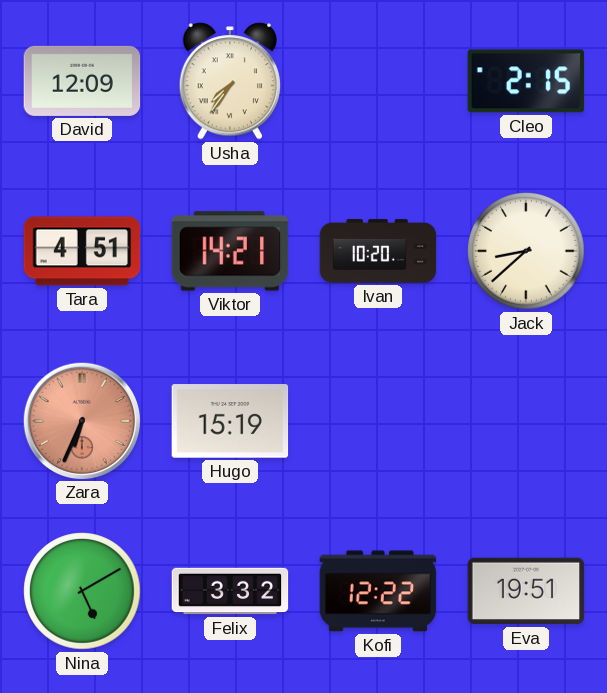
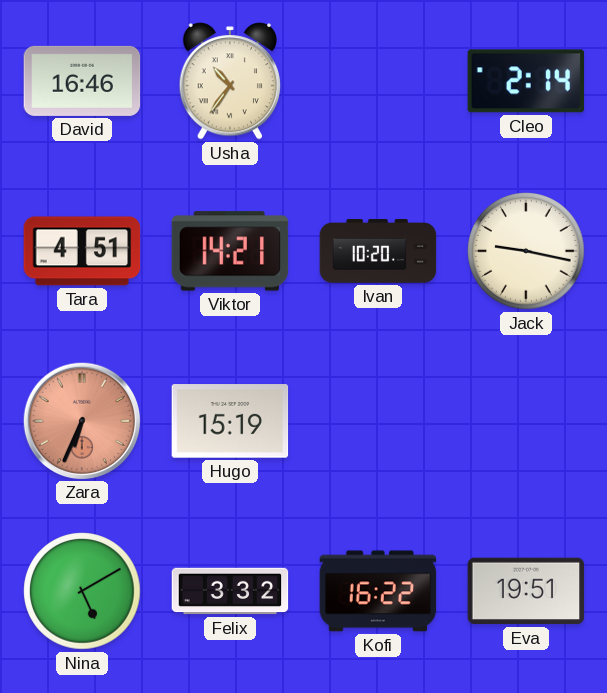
David: 12:09 -> 16:46
Usha: 7:36 -> 10:36
Cleo: 2:15 -> 2:14
Jack: 8:38 -> 9:17
Kofi: 12:22 -> 16:22
